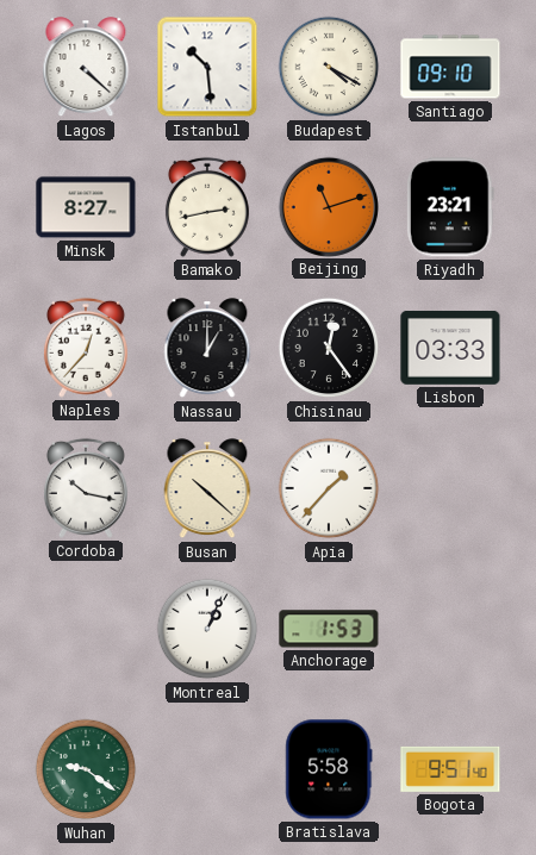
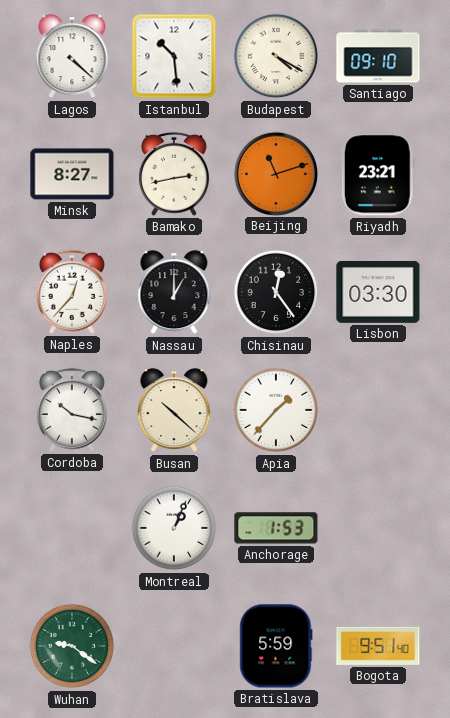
Lisbon: 03:33 -> 03:30
Bratislava: 5:58 -> 5:59
